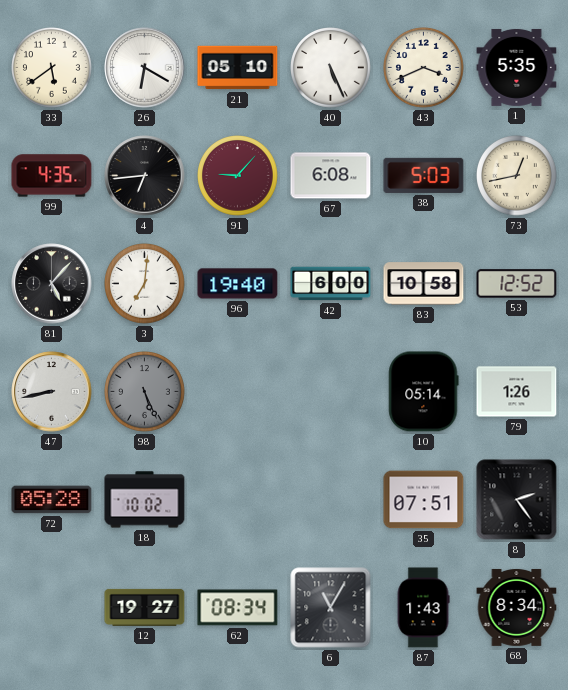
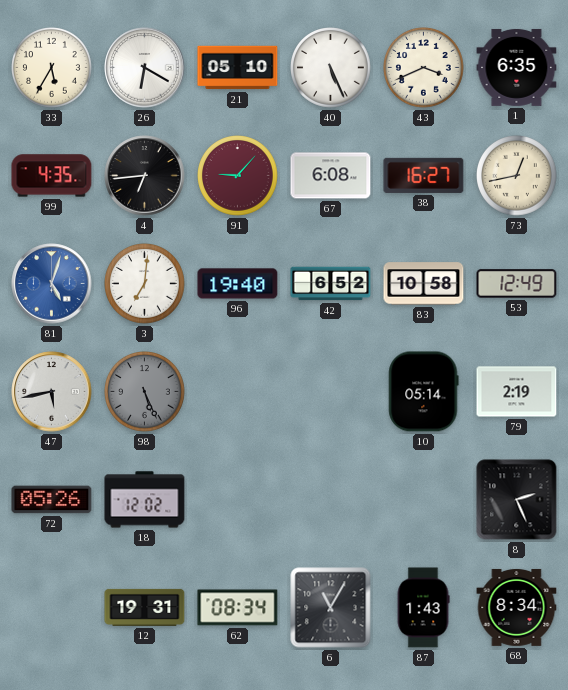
33: 5:39 -> 5:35
1: 5:35 -> 6:35
38: 5:03 -> 16:27
81: 5:07 -> 5:03
81 dial: black -> blue
42: 6:00 -> 6:52
53: 12:52 -> 12:49
47: 8:43 -> 5:43
79: 1:26 -> 2:19
72: 05:28 -> 05:26
18: 10:02 -> 12:02
35: 07:51 -> none
8: 2:24 -> 2:26
12: 19:27 -> 19:31
